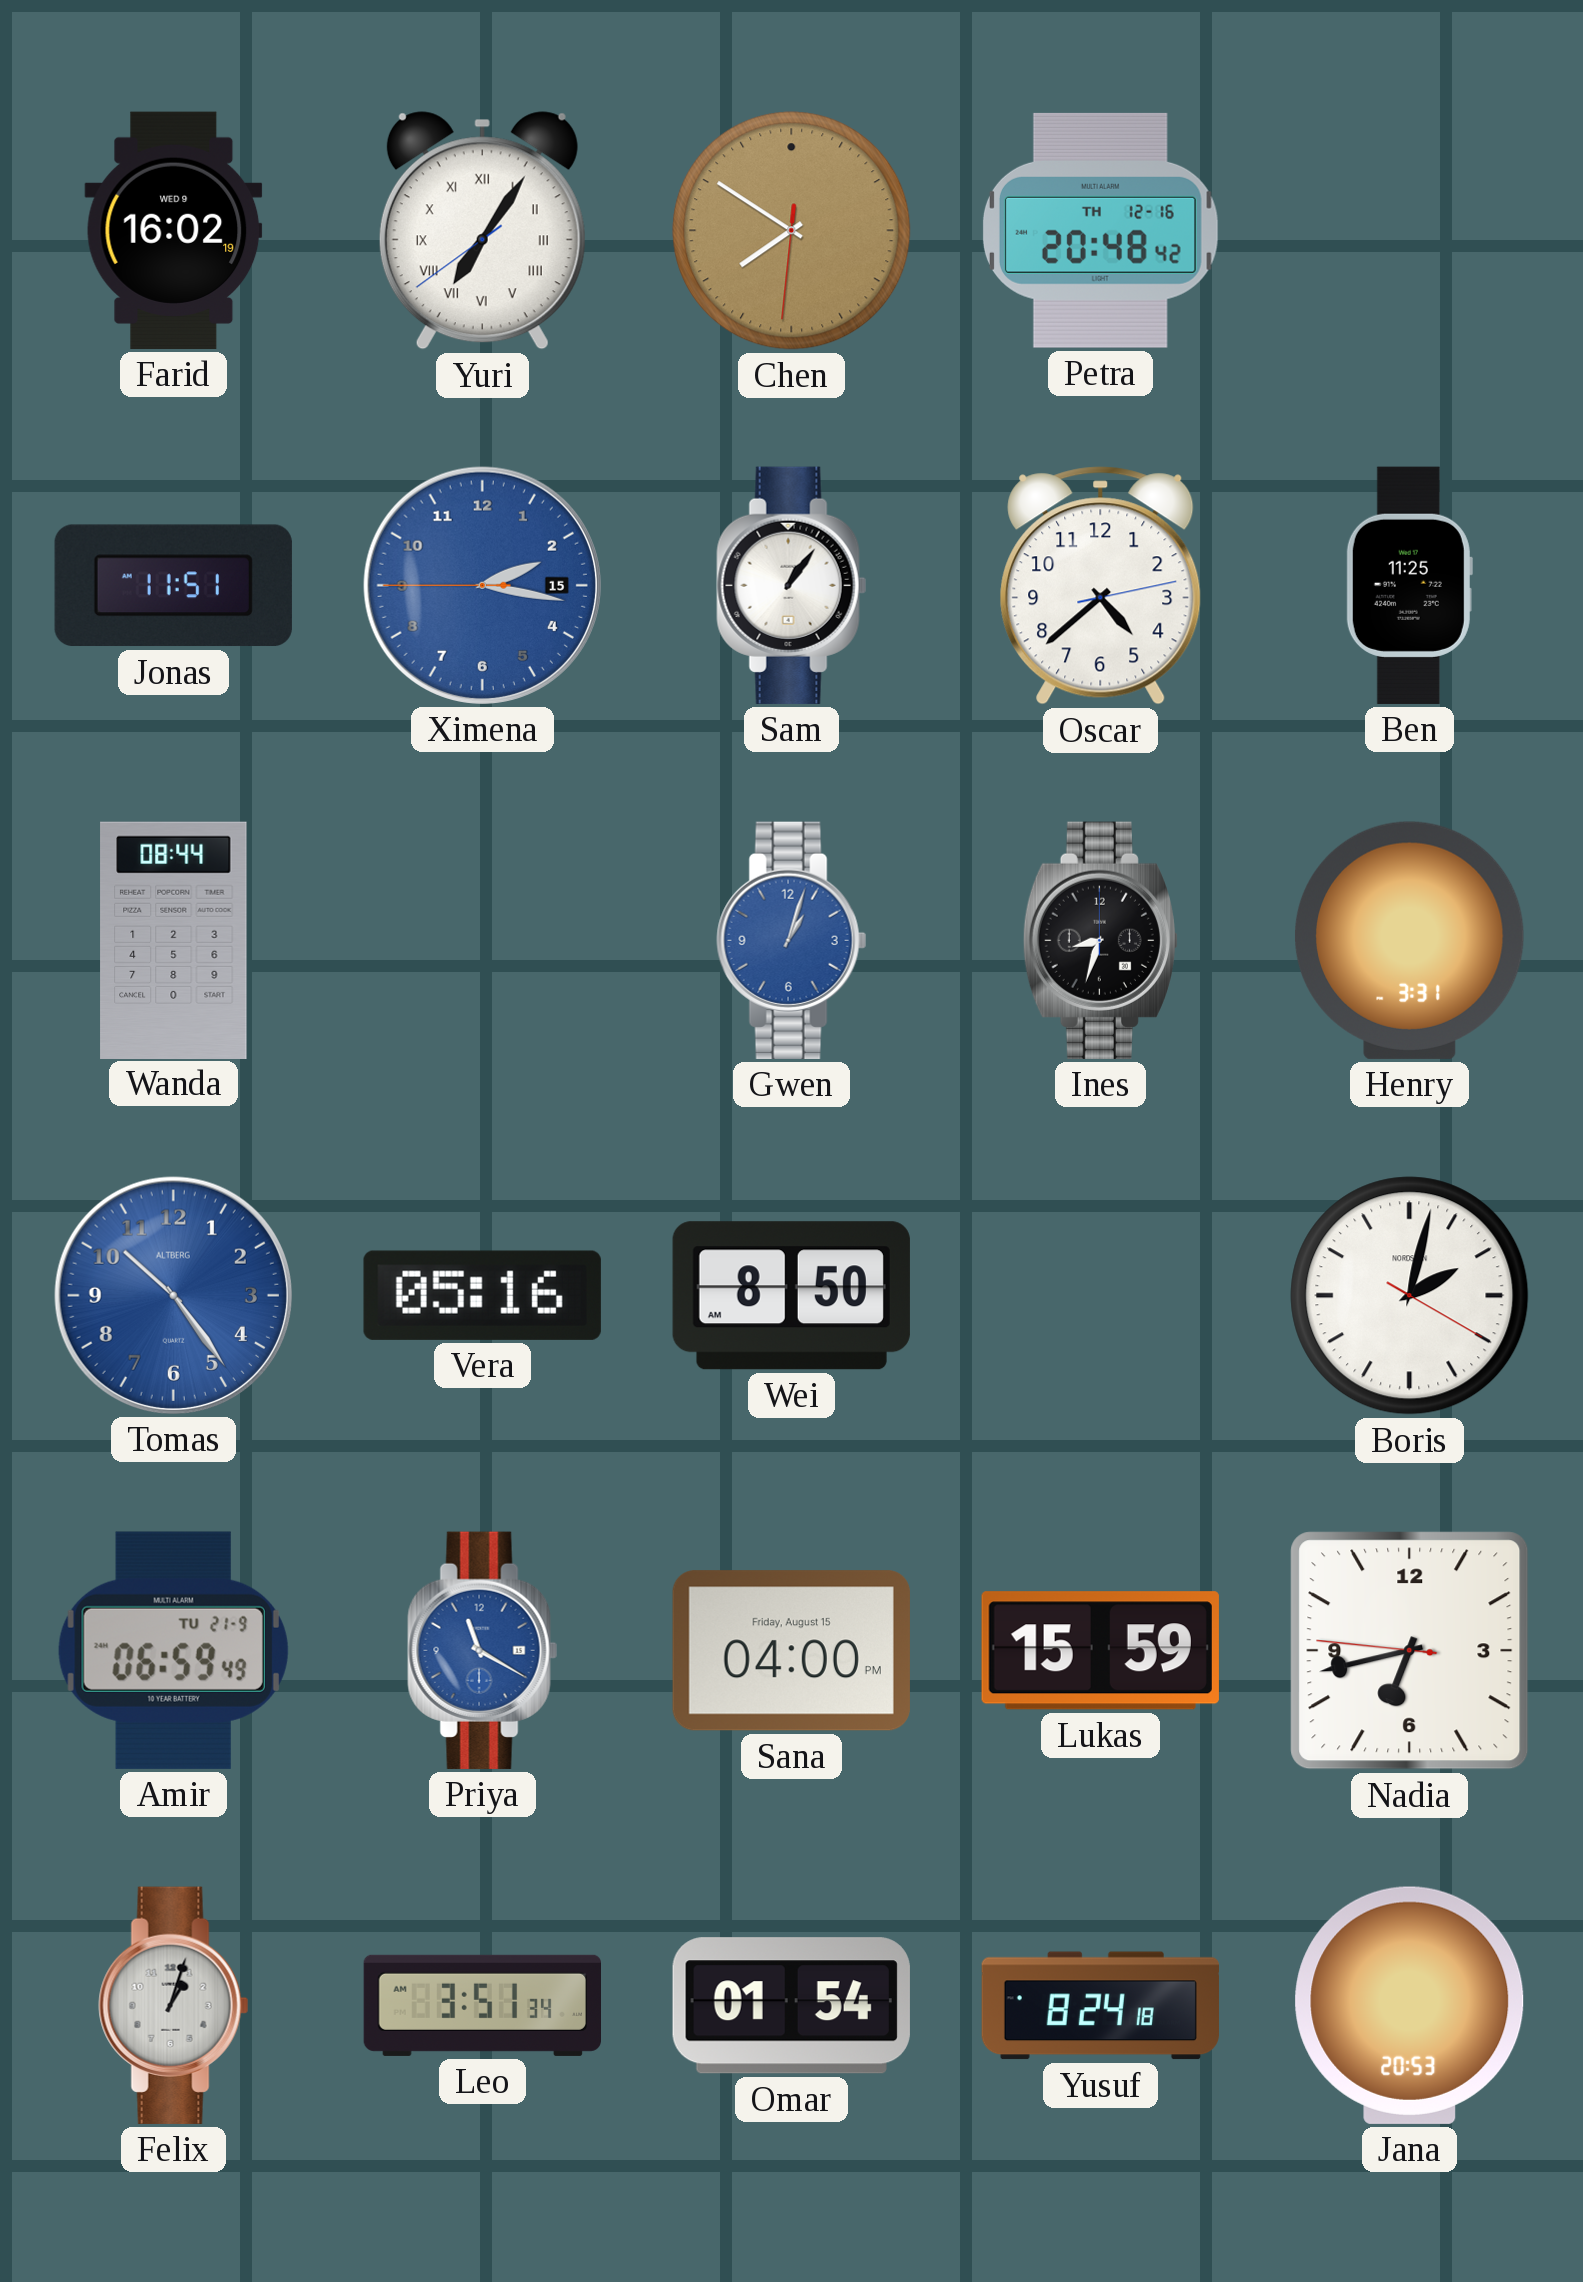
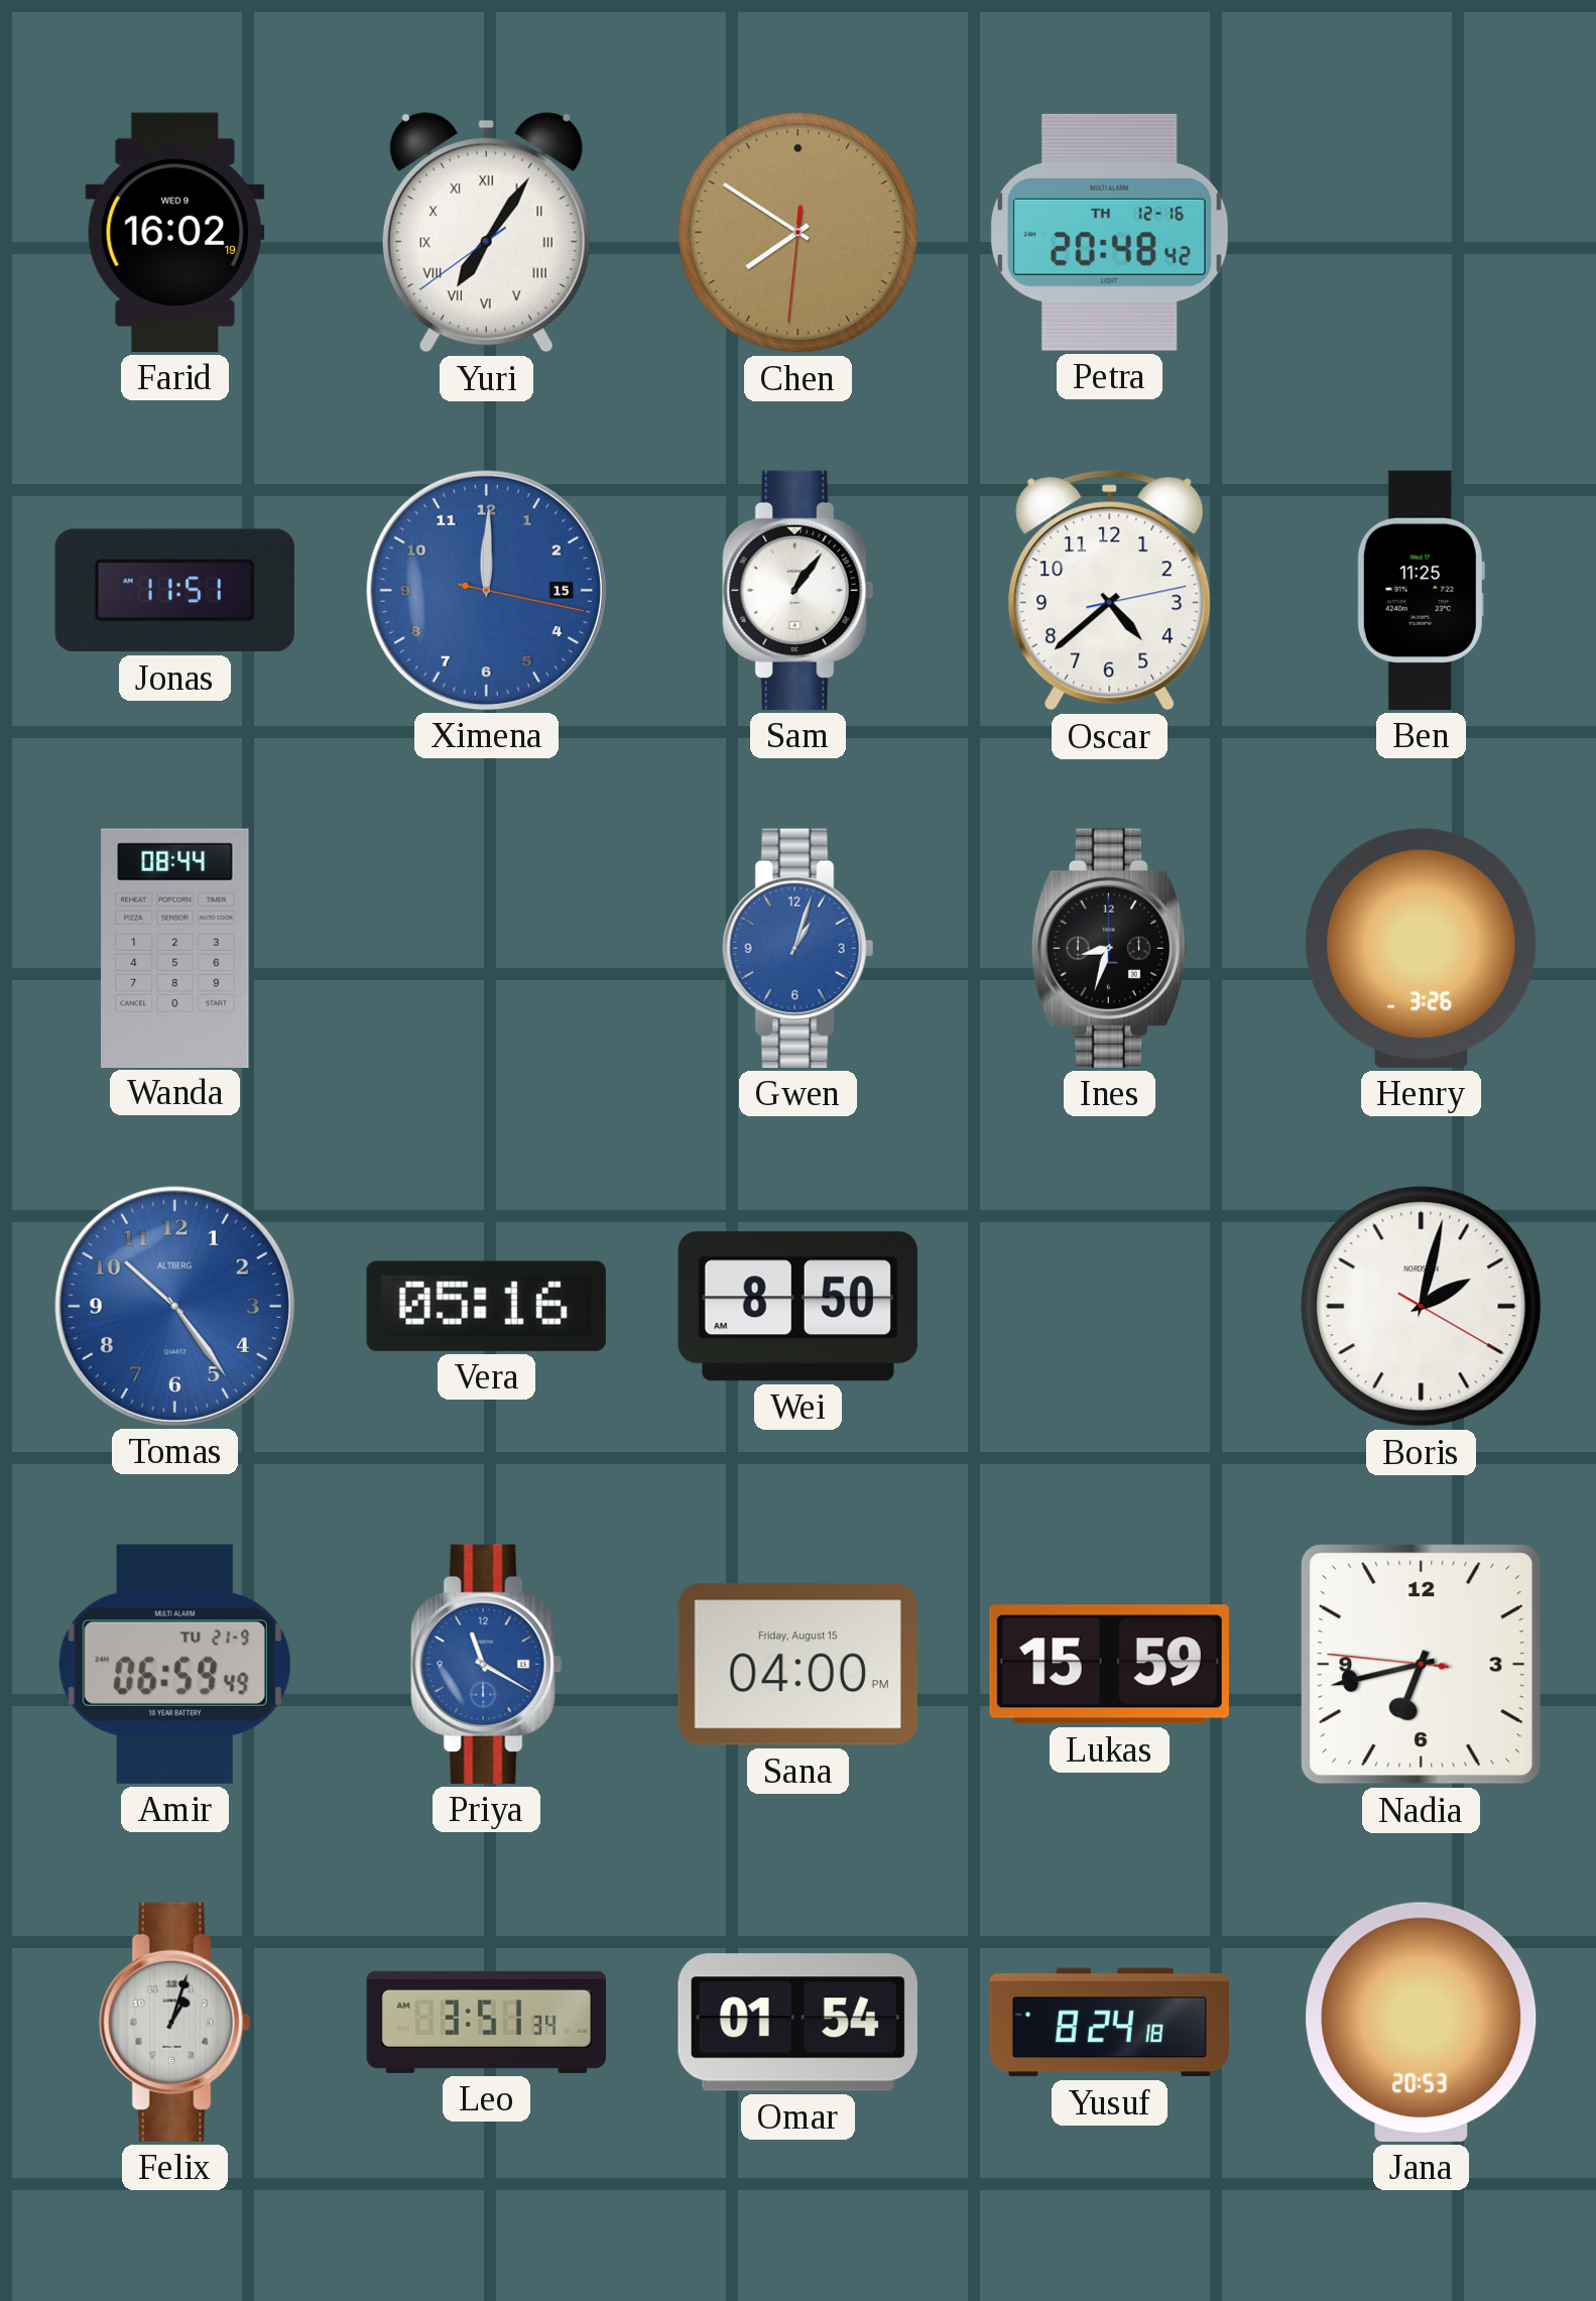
Ximena: 2:16 -> 12:00
Henry: 3:31 -> 3:26
